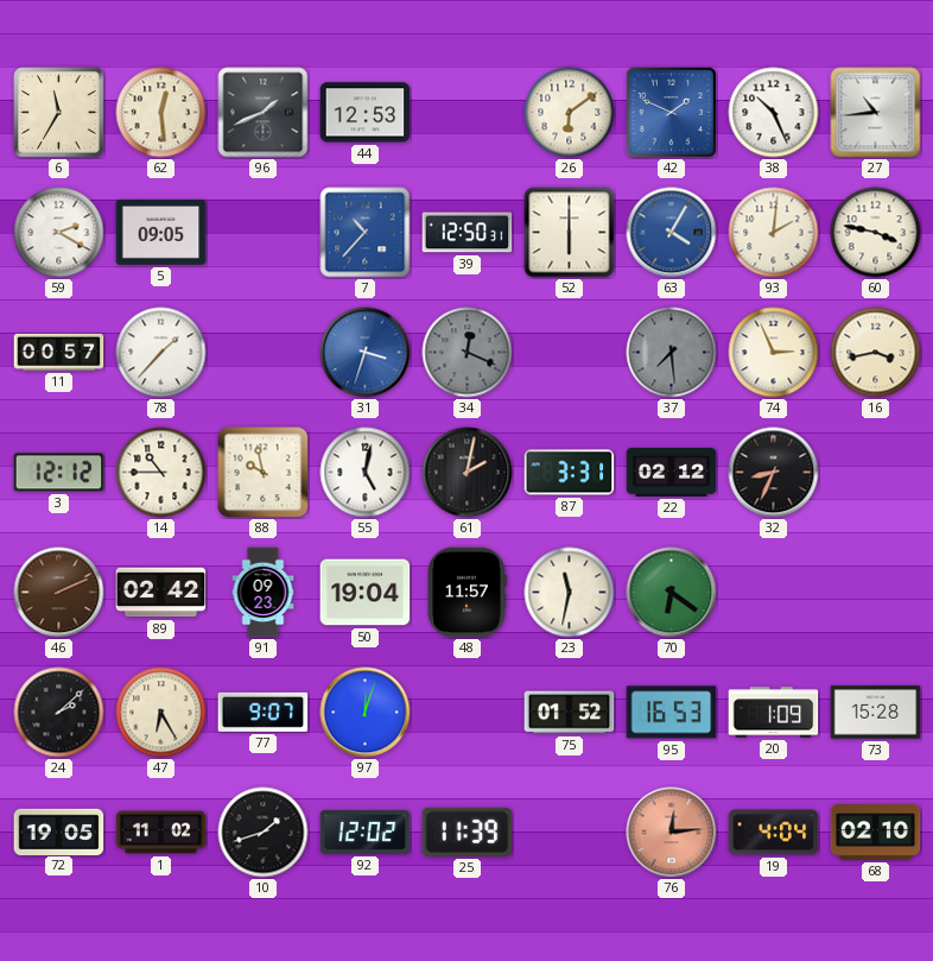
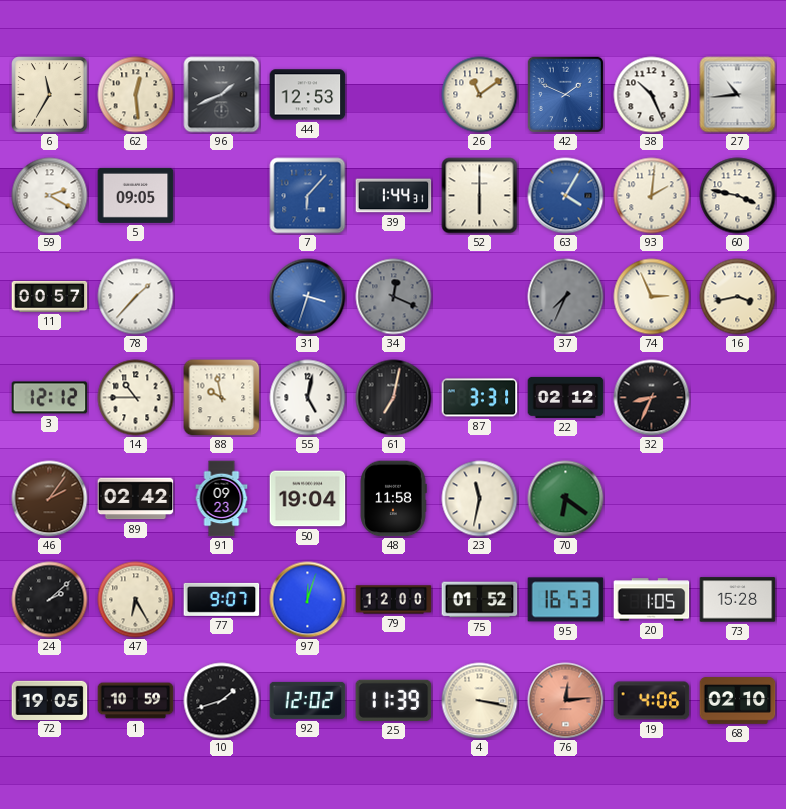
26: 6:09 -> 11:09
7: 10:37 -> 6:07
39: 12:50 -> 1:44
37: 7:29 -> 7:34
61: 2:02 -> 7:02
46: 2:11 -> 2:06
48: 11:57 -> 11:58
79: none -> 12:00
20: 1:09 -> 1:05
1: 11:02 -> 10:59
4: none -> 3:17
19: 4:04 -> 4:06
